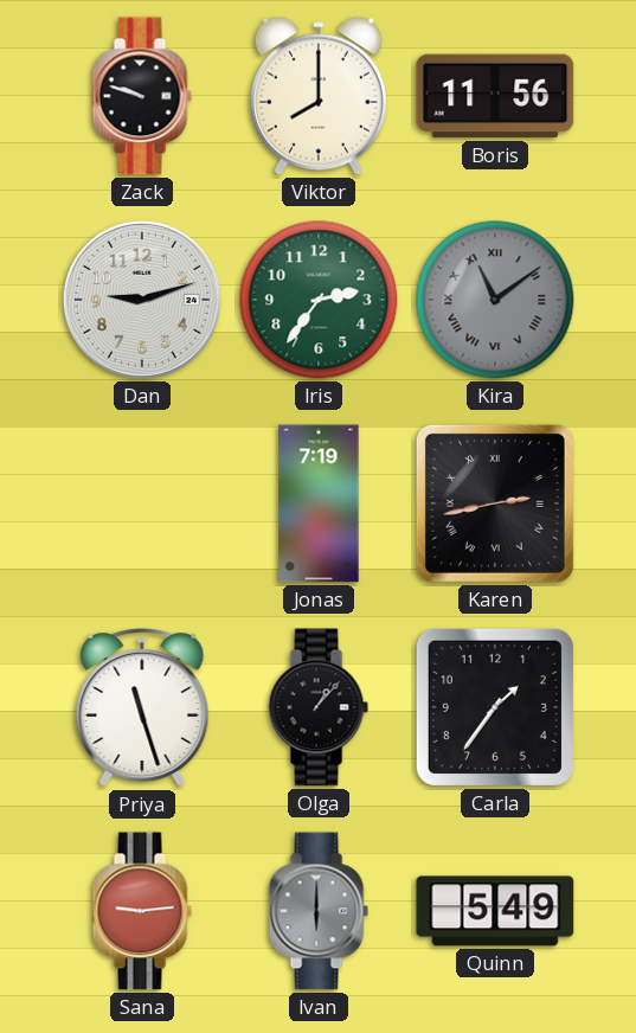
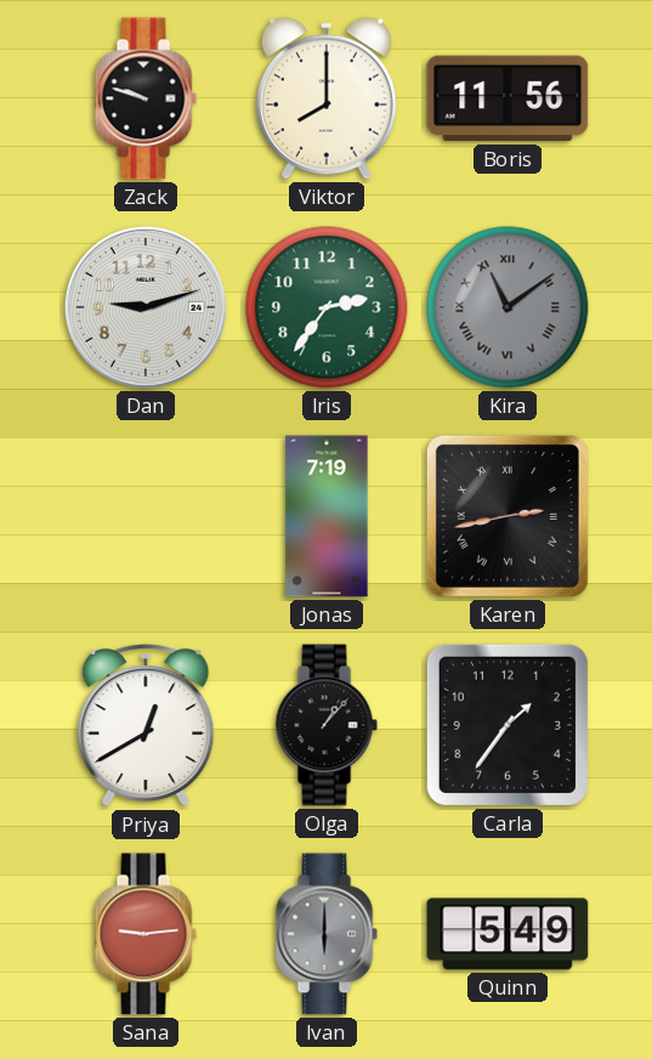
Priya: 11:27 -> 12:40
